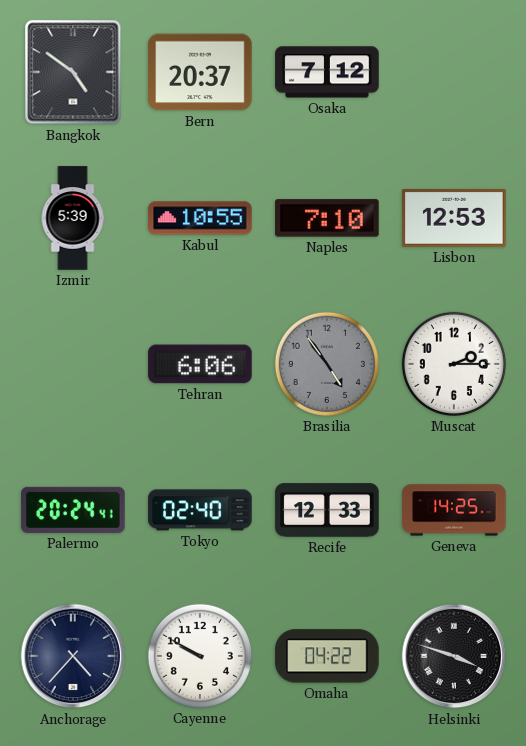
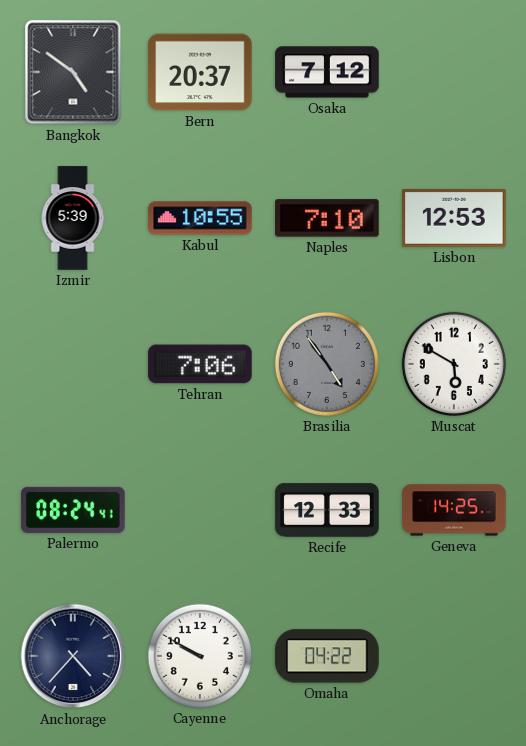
Tehran: 6:06 -> 7:06
Muscat: 2:15 -> 5:50
Palermo: 20:24 -> 08:24
Tokyo: 02:40 -> none
Helsinki: 3:48 -> none
